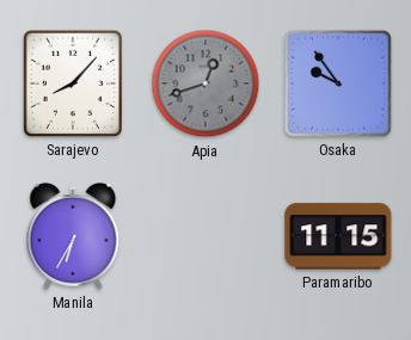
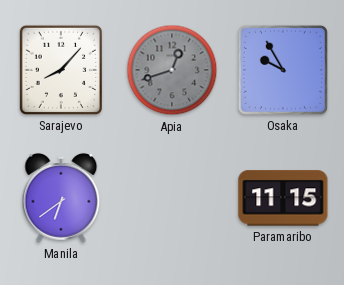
Osaka: 9:54 -> 9:55
Manila: 6:35 -> 6:39
